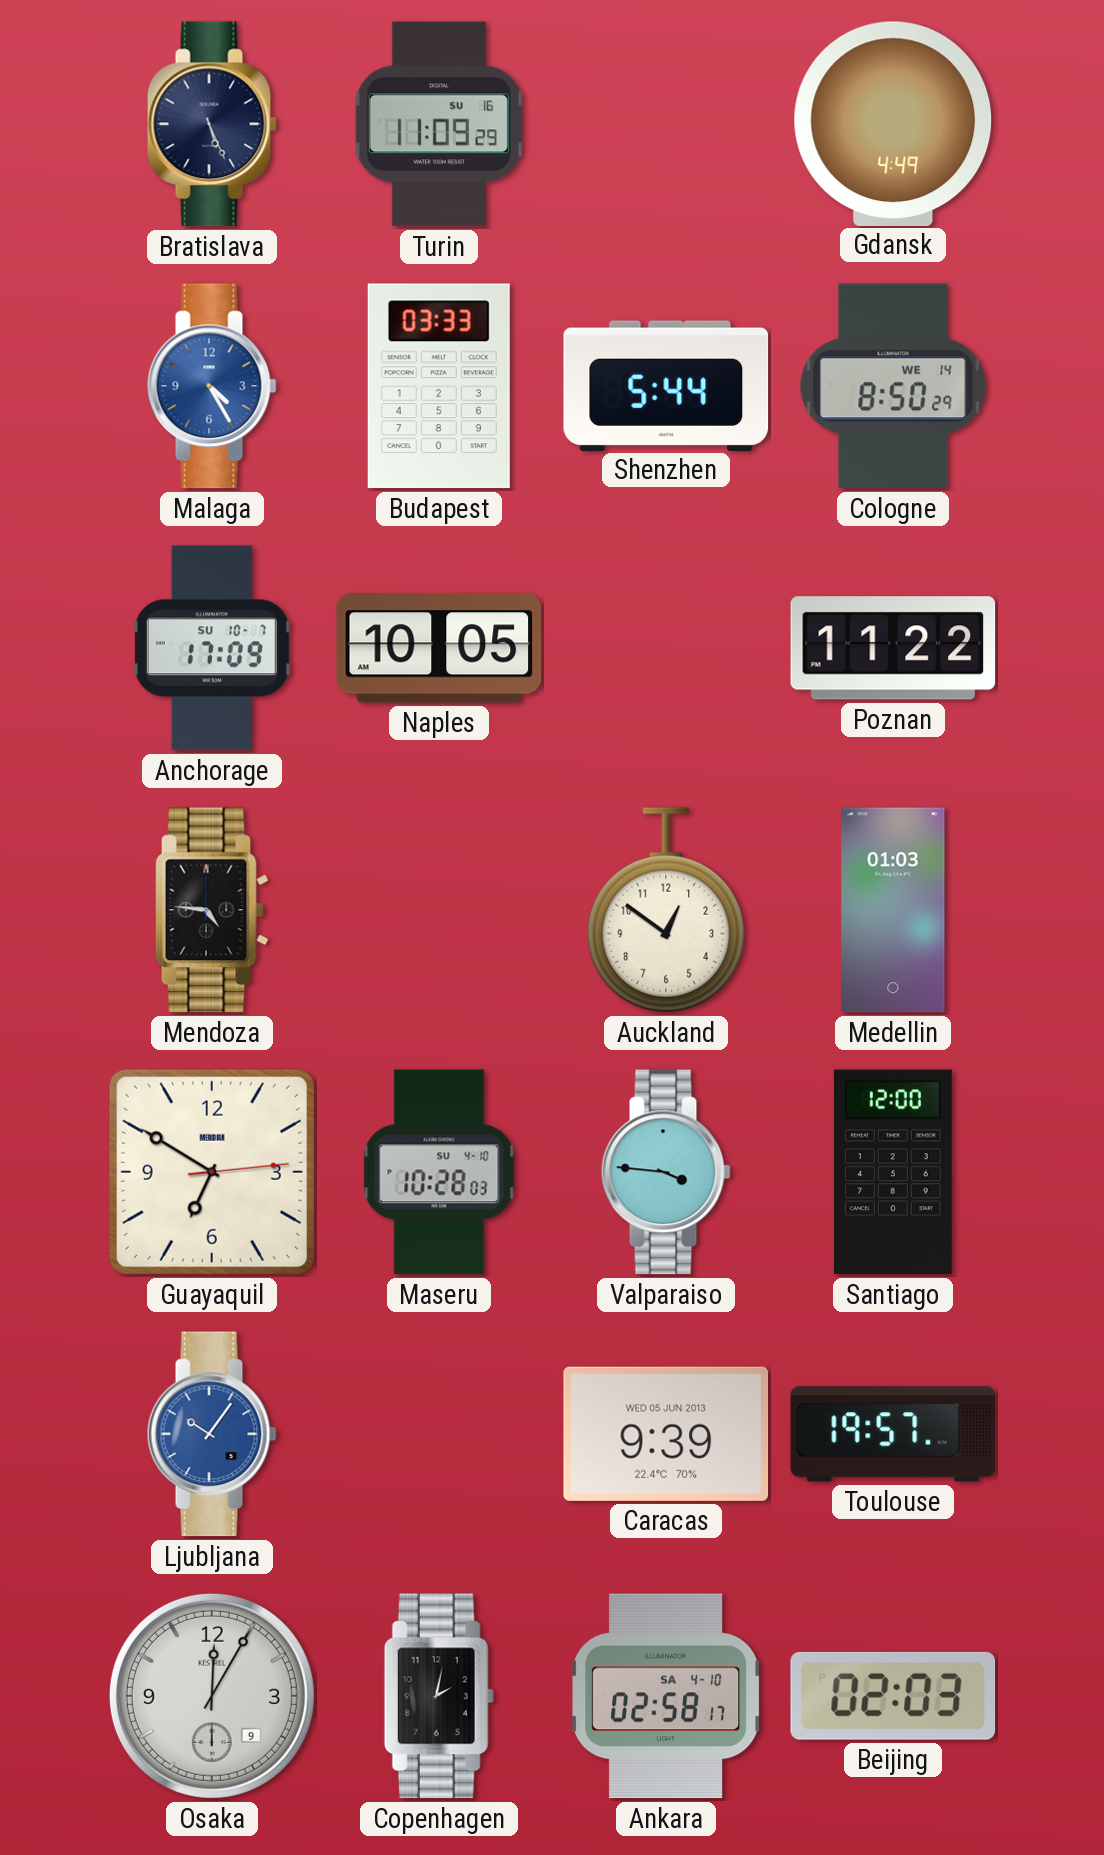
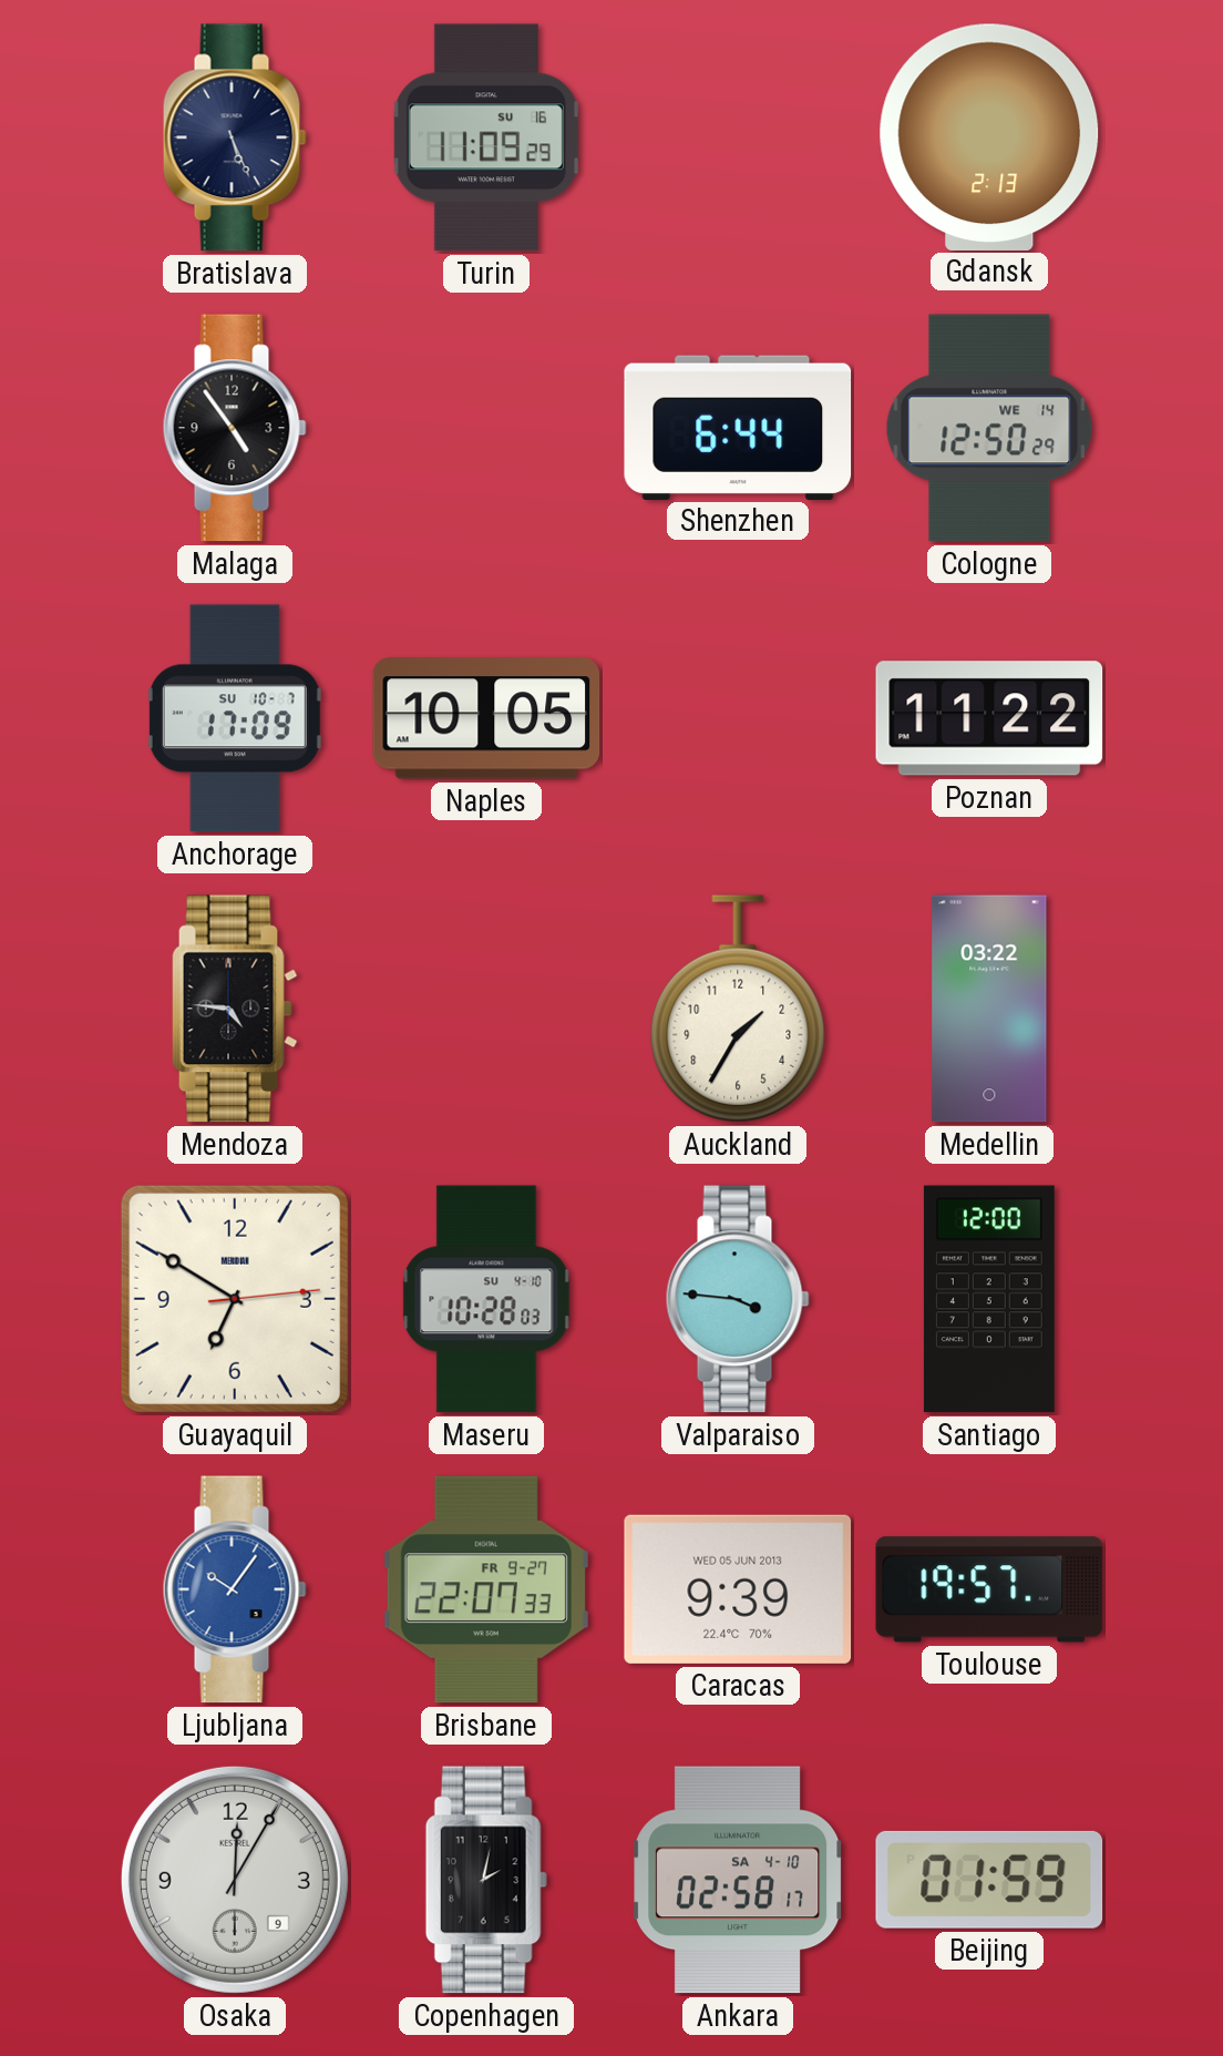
Gdansk: 4:49 -> 2:13
Malaga: 4:25 -> 4:54
Malaga dial: blue -> black
Budapest: 03:33 -> none
Shenzhen: 5:44 -> 6:44
Cologne: 8:50 -> 12:50
Auckland: 12:51 -> 1:35
Medellin: 01:03 -> 03:22
Brisbane: none -> 22:07
Beijing: 02:03 -> 01:59
